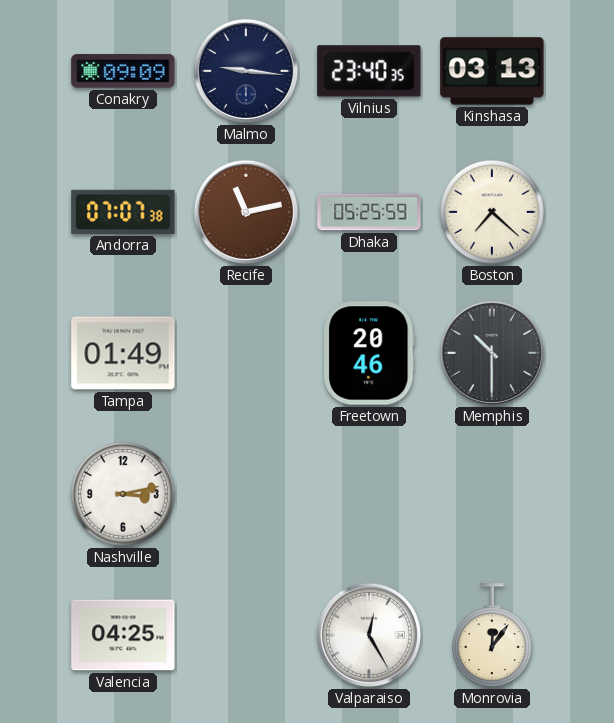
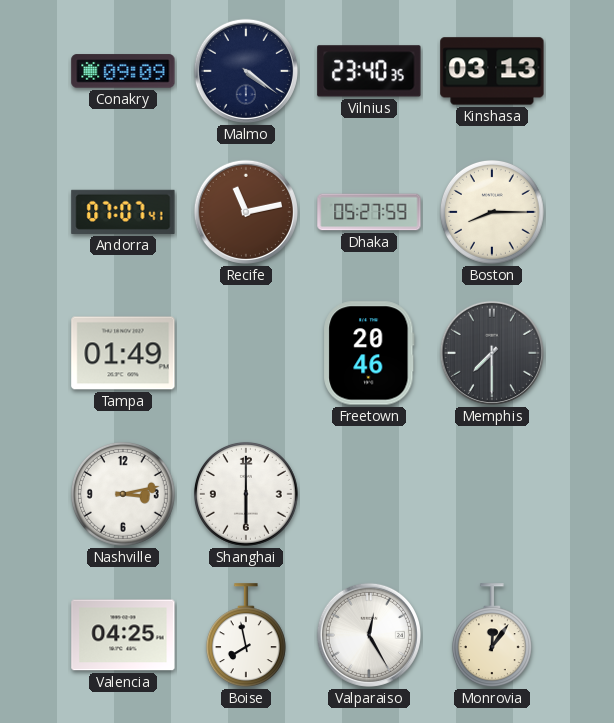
Malmo: 9:16 -> 4:21
Andorra: 07:07:38 -> 07:07:41
Dhaka: 05:25 -> 05:27
Boston: 7:22 -> 8:15
Memphis: 10:30 -> 7:30
Shanghai: none -> 6:00
Boise: none -> 7:58
